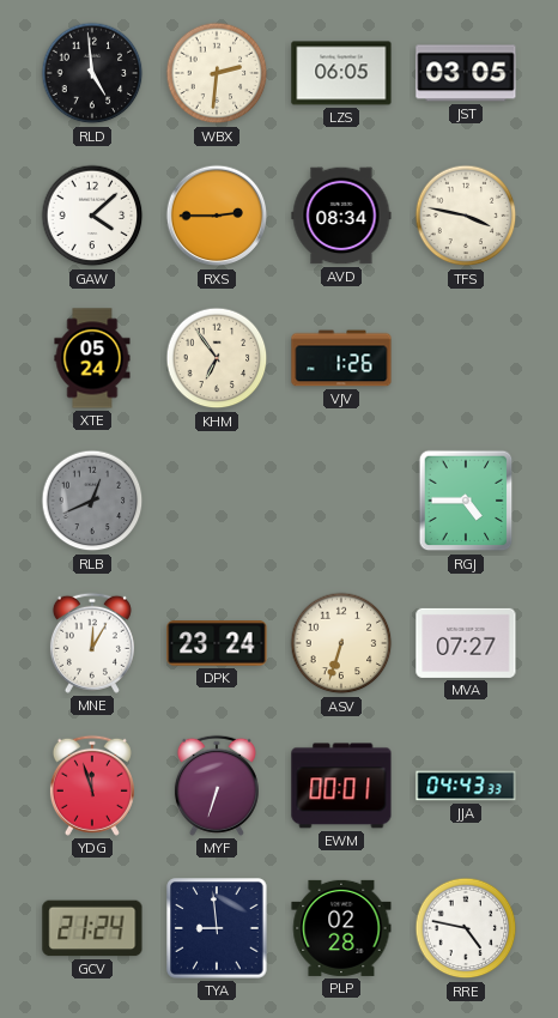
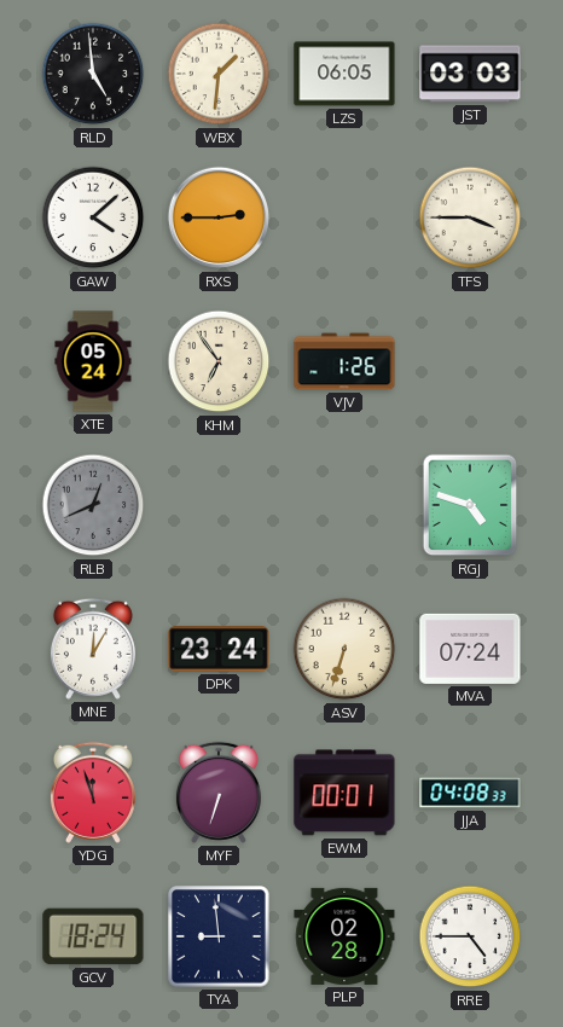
WBX: 2:31 -> 1:31
JST: 03:05 -> 03:03
AVD: 08:34 -> none
TFS: 3:47 -> 3:45
RGJ: 4:45 -> 4:48
MVA: 07:27 -> 07:24
JJA: 04:43 -> 04:08
GCV: 21:24 -> 18:24
RRE: 4:47 -> 4:45
